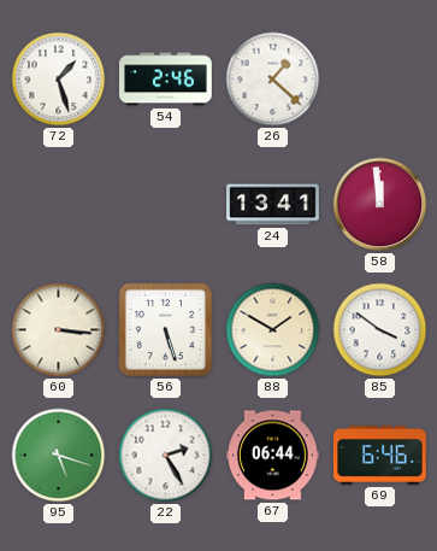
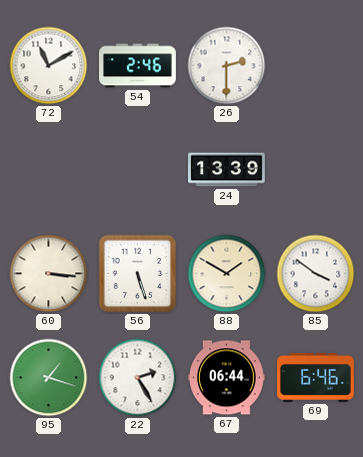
72: 1:27 -> 11:10
26: 1:22 -> 2:30
24: 13:41 -> 13:39
58: 11:59 -> none
95: 5:18 -> 1:18
